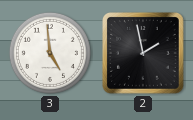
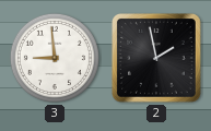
3: 4:59 -> 8:59
